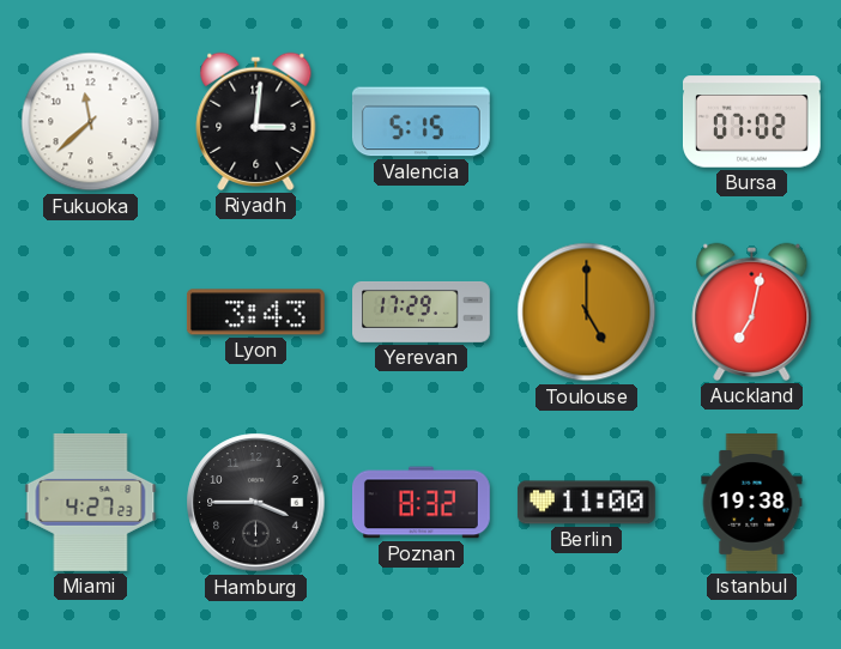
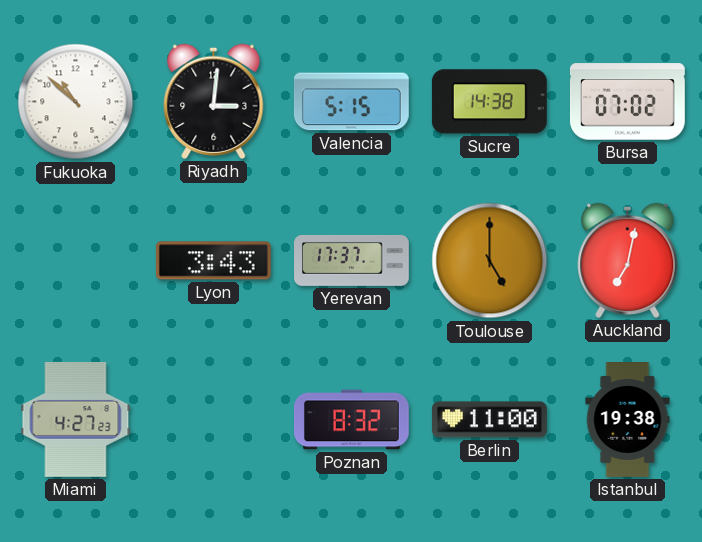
Fukuoka: 11:38 -> 10:52
Sucre: none -> 14:38
Yerevan: 17:29 -> 17:37
Hamburg: 3:45 -> none
